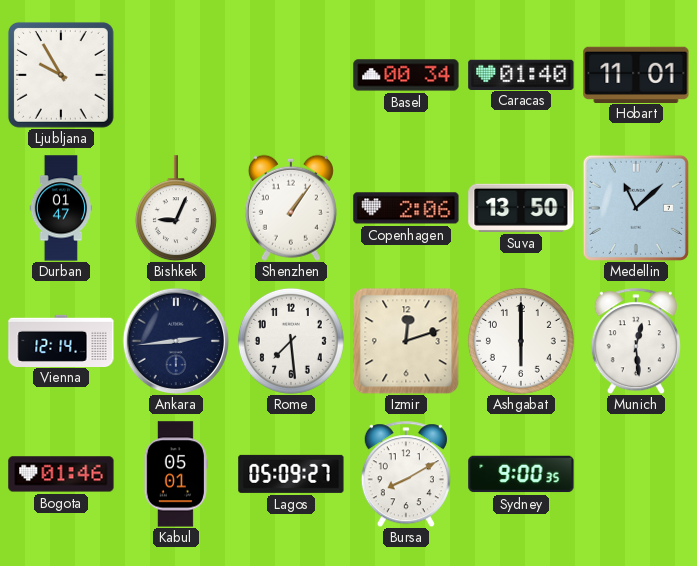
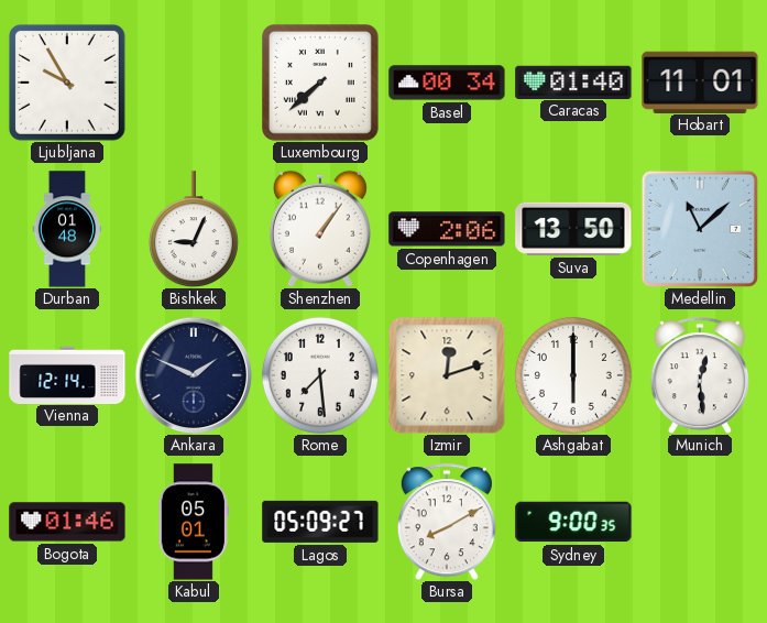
Luxembourg: none -> 7:38
Durban: 01:47 -> 01:48
Ankara: 2:44 -> 1:49
